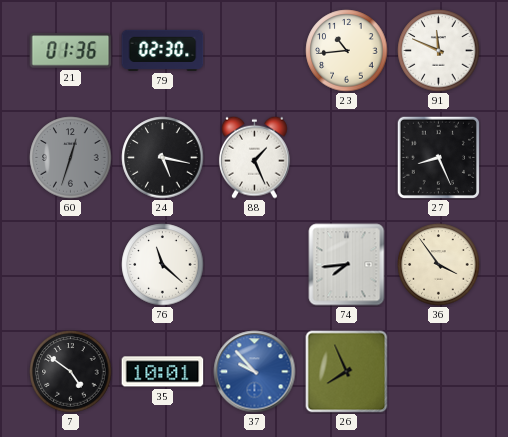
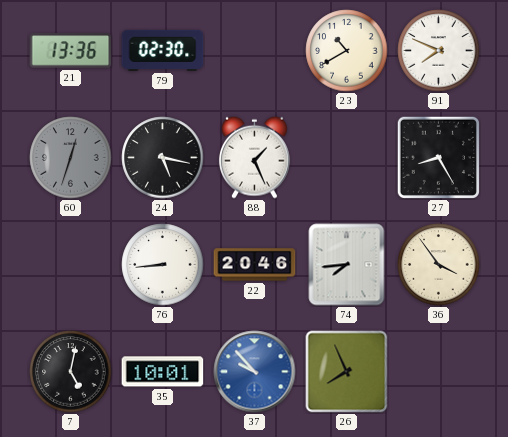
21: 01:36 -> 13:36
23: 10:44 -> 10:40
91: 11:49 -> 7:49
27: 8:26 -> 8:25
76: 11:22 -> 8:44
22: none -> 20:46
7: 4:51 -> 5:02
